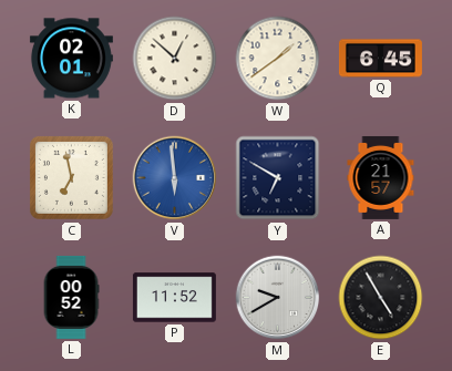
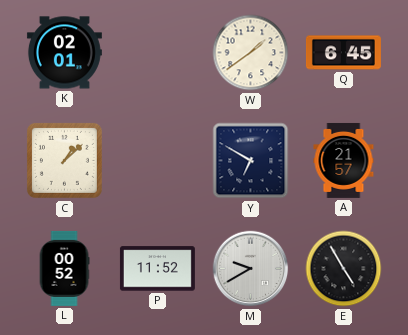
D: 12:52 -> none
C: 6:58 -> 1:08
V: 5:59 -> none
